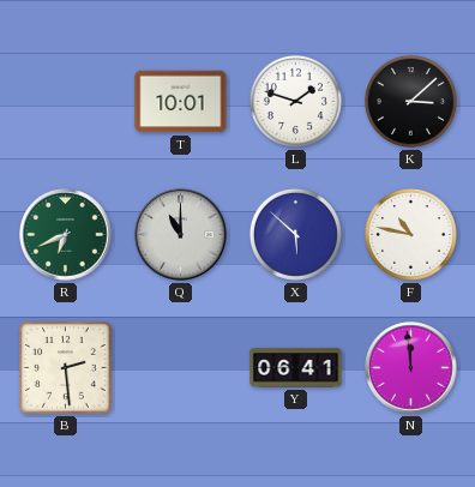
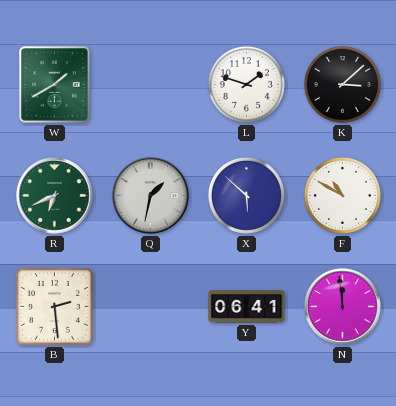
W: none -> 1:40
T: 10:01 -> none
Q: 11:00 -> 1:32
F: 10:47 -> 10:50
